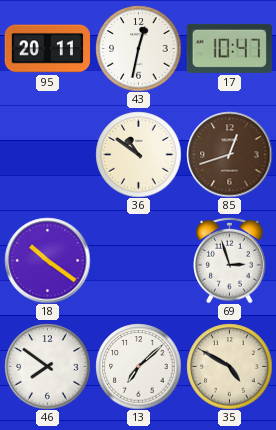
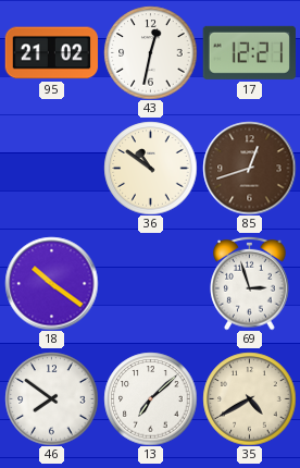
95: 20:11 -> 21:02
17: 10:47 -> 12:21
35: 4:50 -> 4:40
